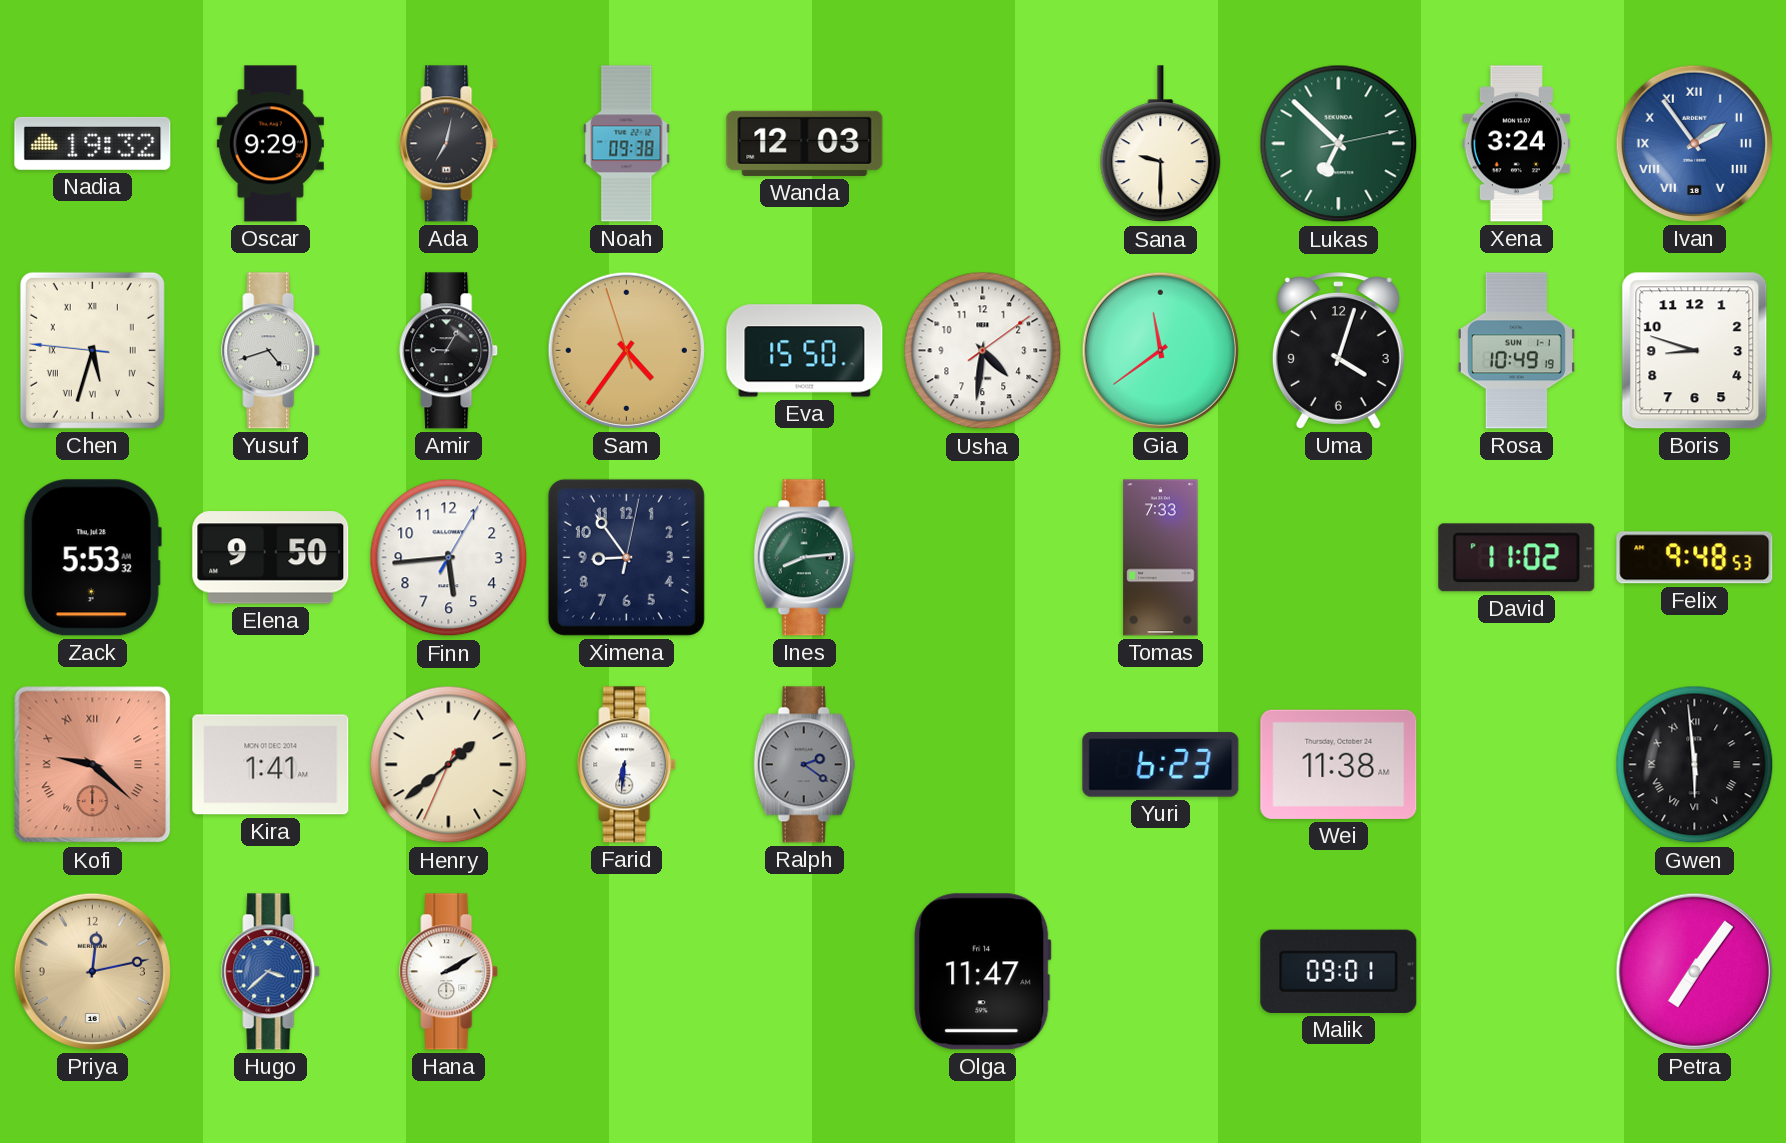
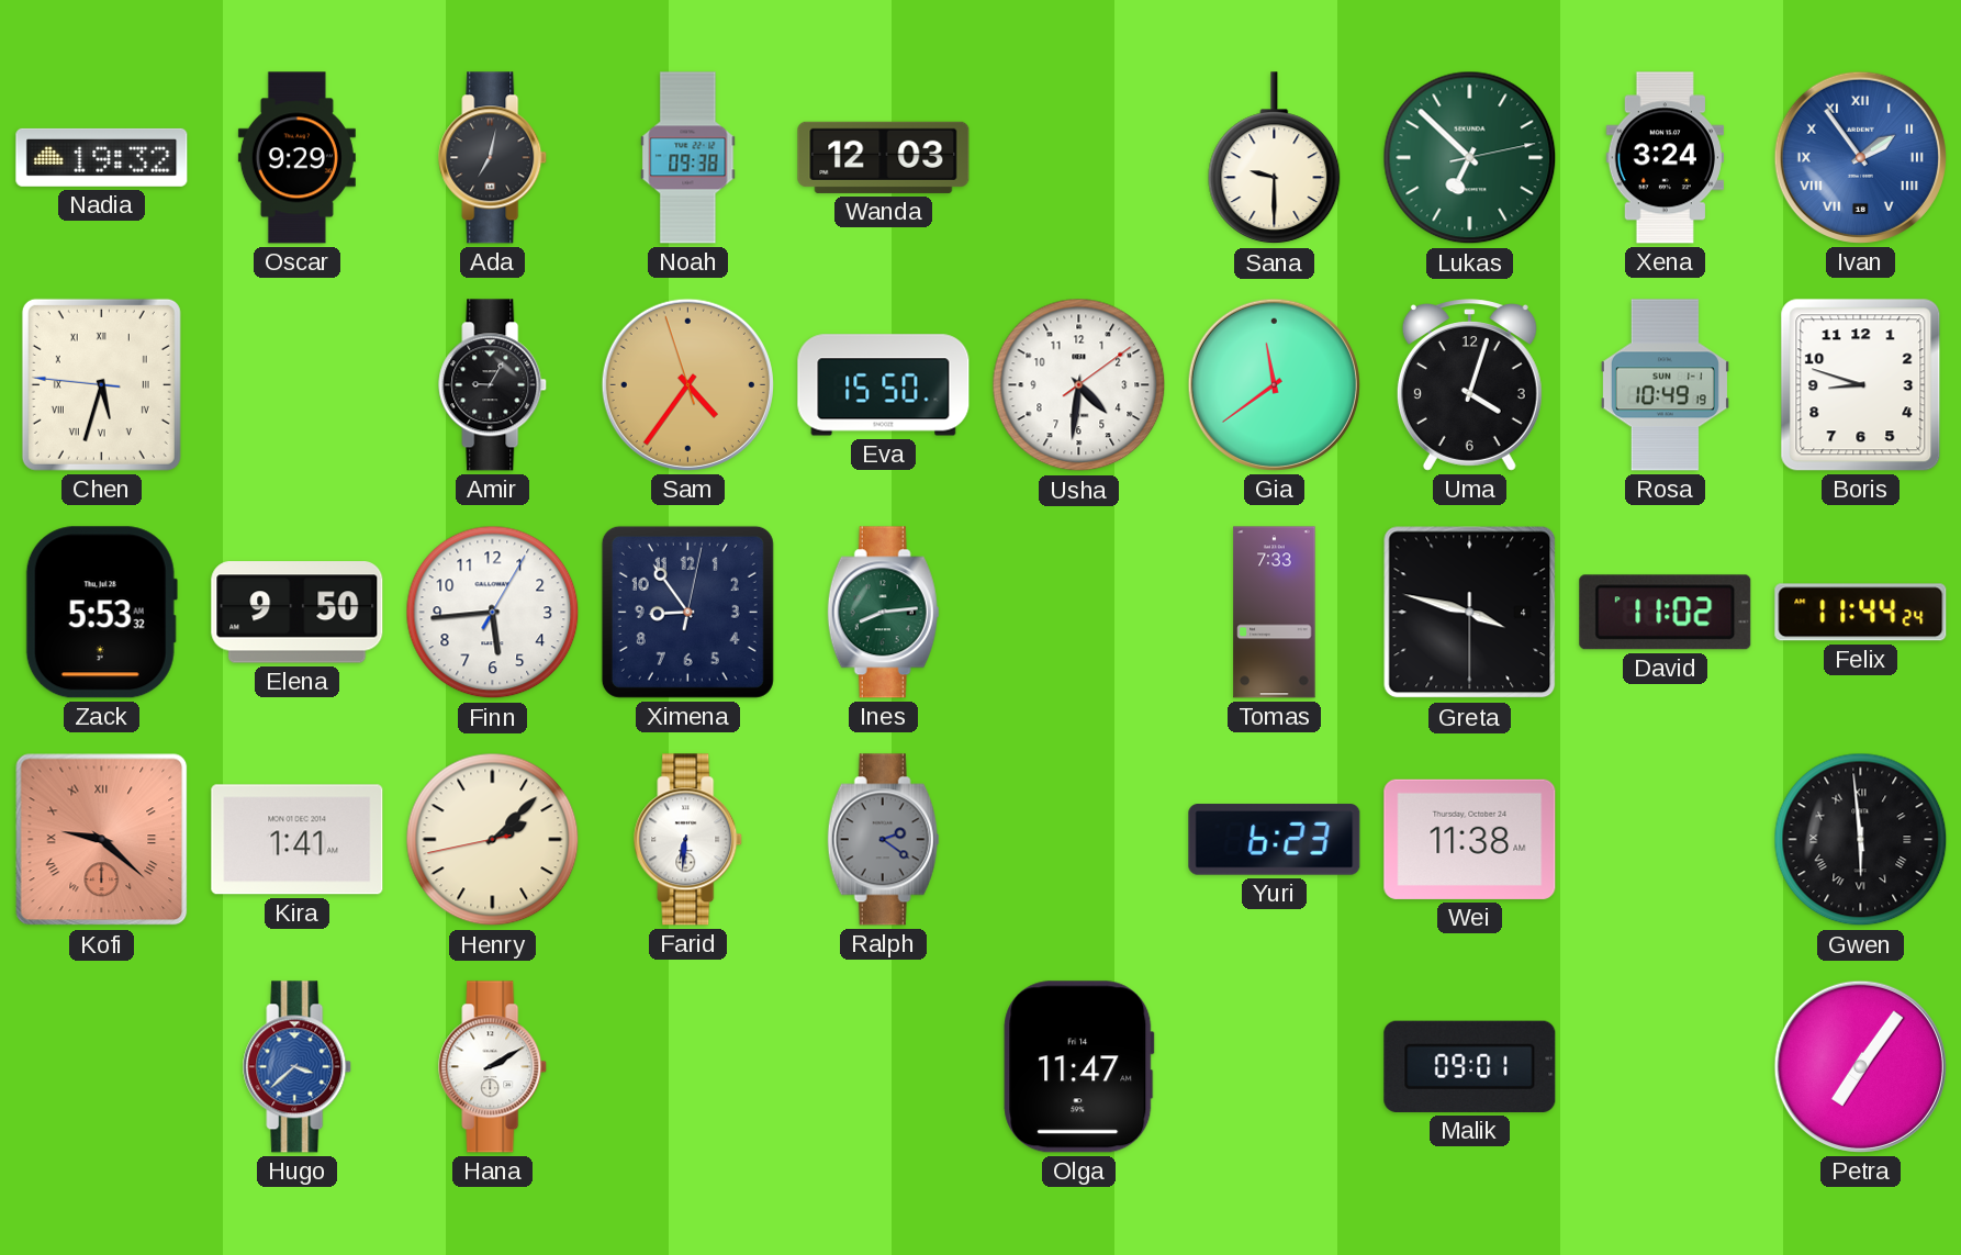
Yusuf: 4:42 -> none
Greta: none -> 3:47
Felix: 9:48 -> 11:44
Henry: 1:38 -> 2:07
Priya: 12:13 -> none
